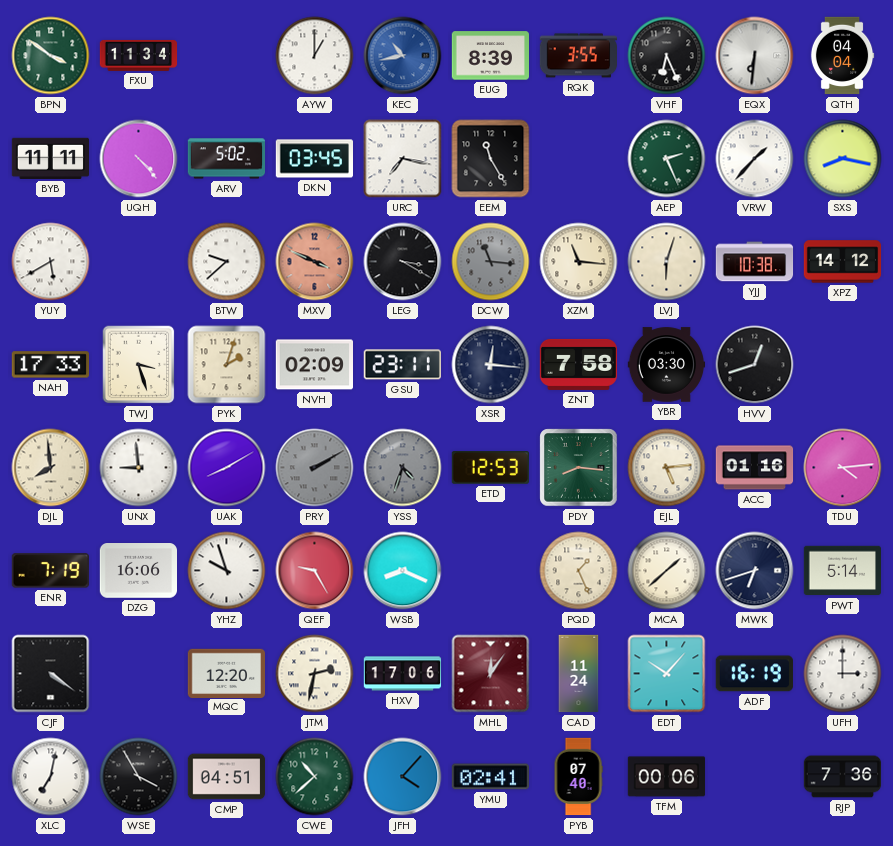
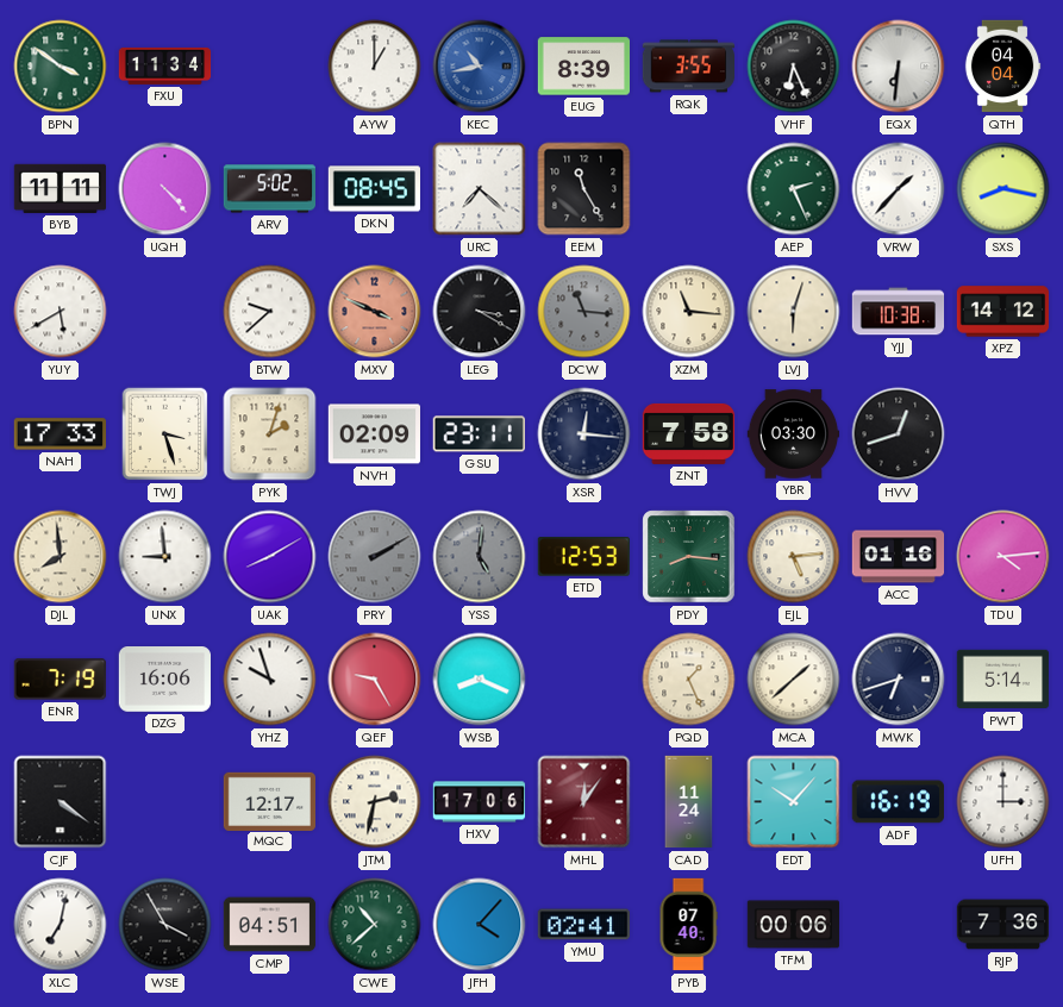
DKN: 03:45 -> 08:45
URC: 7:17 -> 7:22
YSS: 4:33 -> 5:01
MQC: 12:20 -> 12:17
